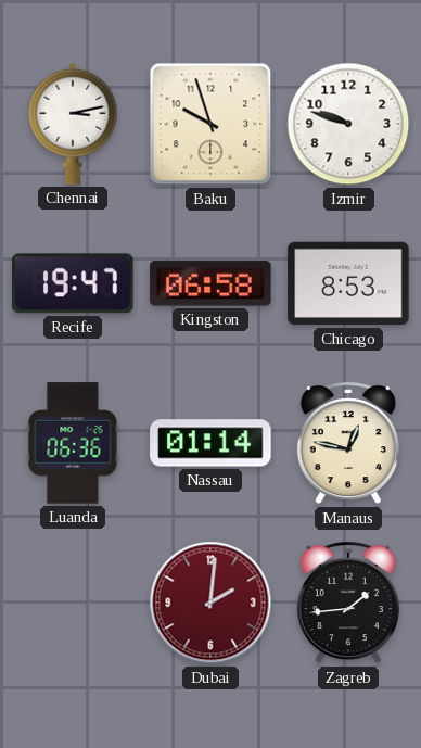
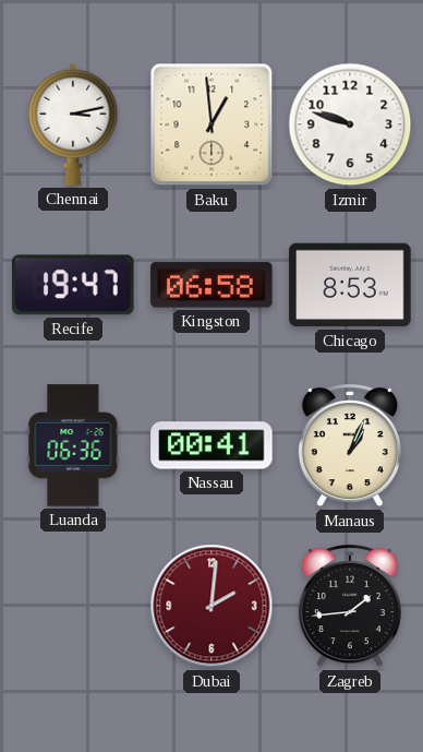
Baku: 9:57 -> 12:59
Nassau: 01:14 -> 00:41
Manaus: 12:47 -> 1:04
